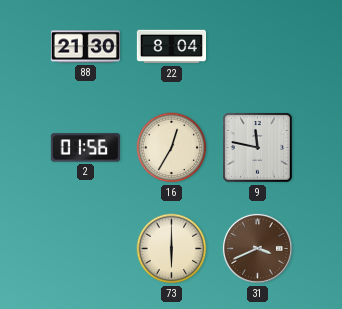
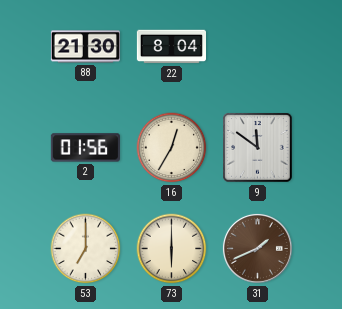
9: 11:47 -> 11:51
53: none -> 7:00
31: 3:41 -> 1:41
